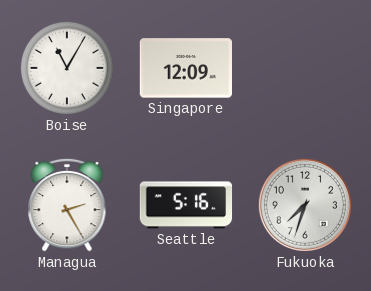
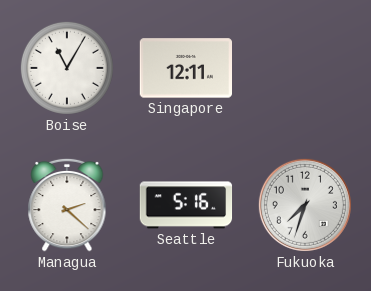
Singapore: 12:09 -> 12:11
Managua: 2:25 -> 2:22
